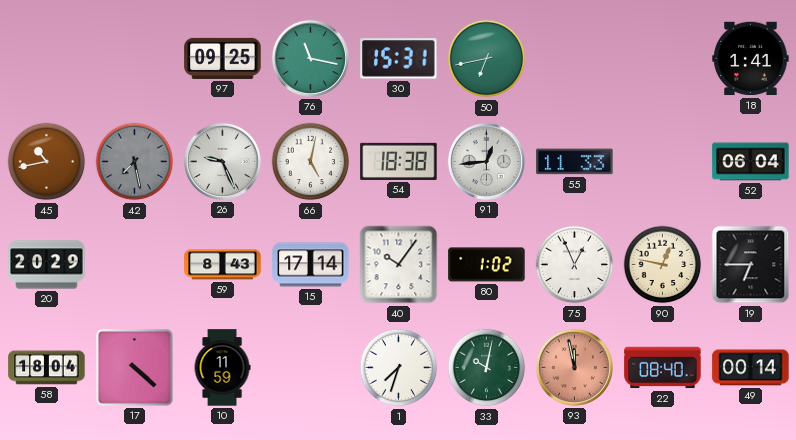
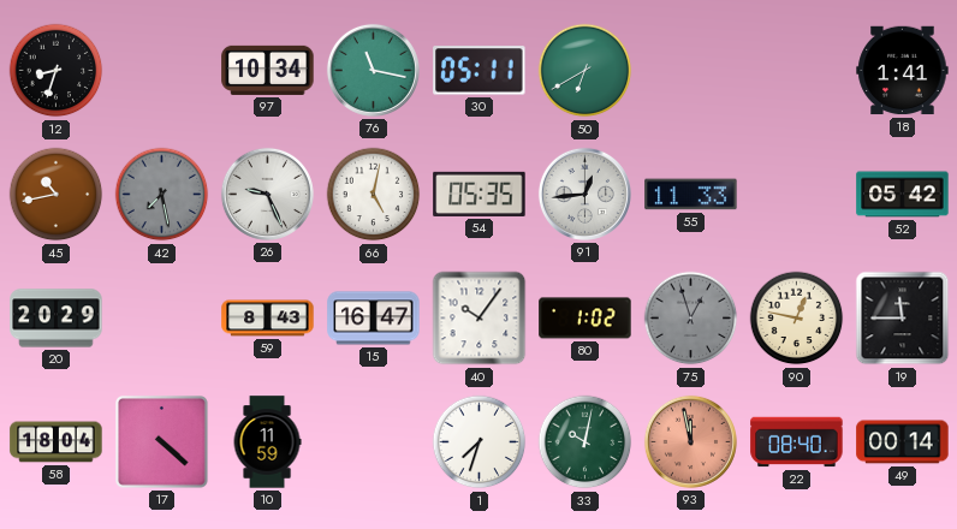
12: none -> 8:33
97: 09:25 -> 10:34
30: 15:31 -> 05:11
50: 6:43 -> 6:40
54: 18:38 -> 05:35
52: 06:04 -> 05:42
15: 17:14 -> 16:47
75: 12:56 -> 12:57
75 dial: white -> grey
19: 6:45 -> 11:45
